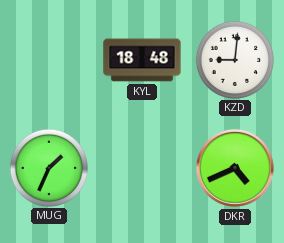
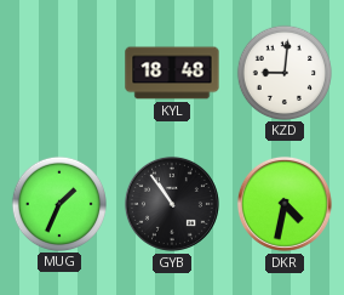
GYB: none -> 10:54
DKR: 4:41 -> 4:32
